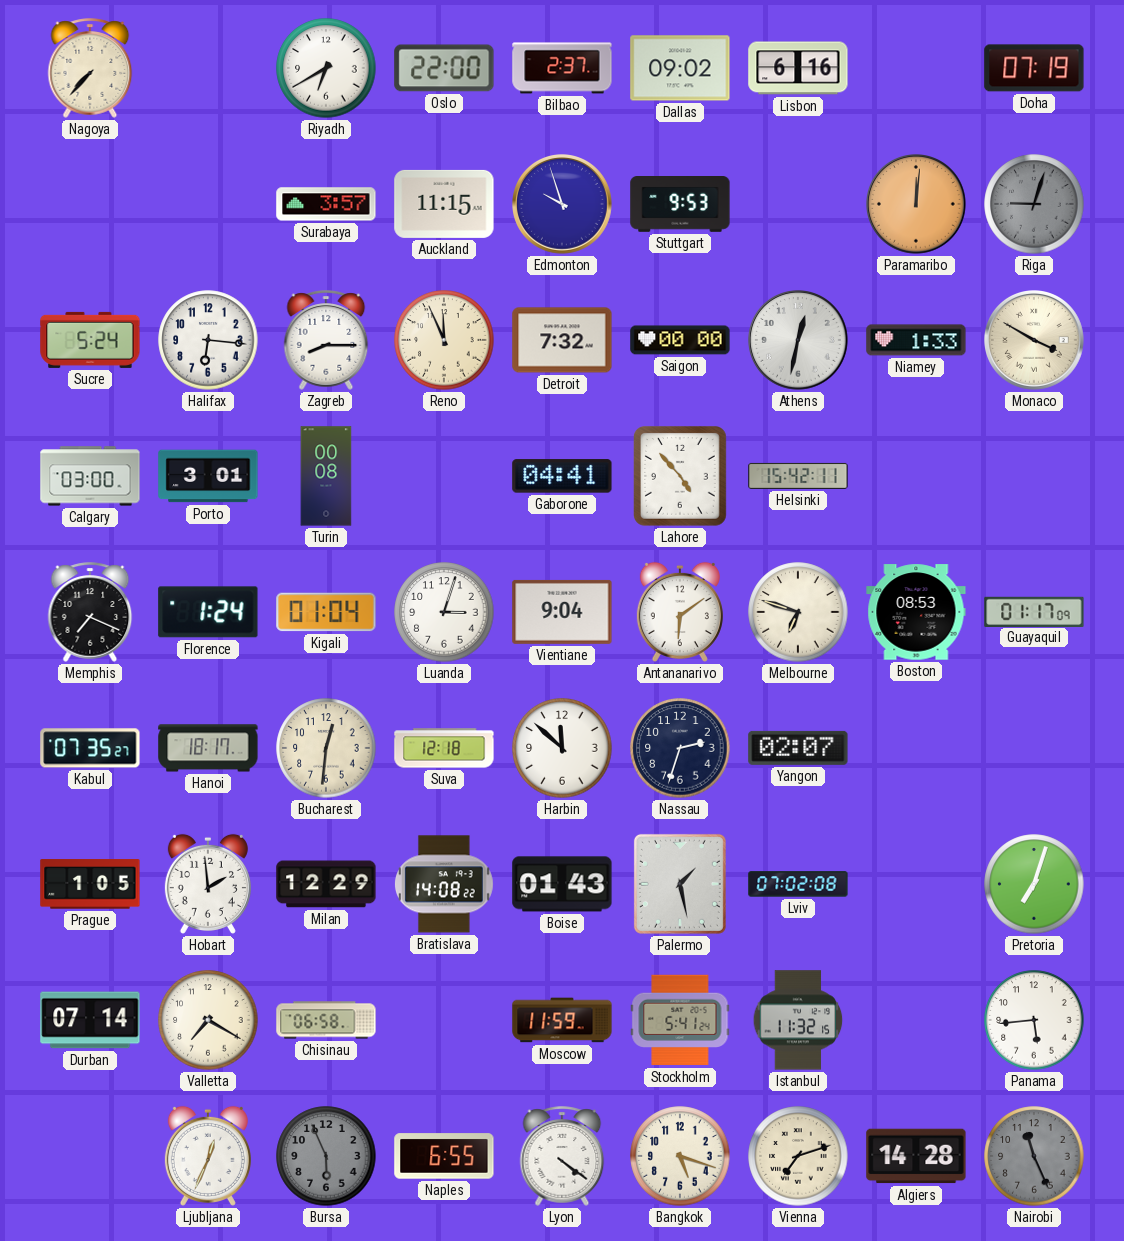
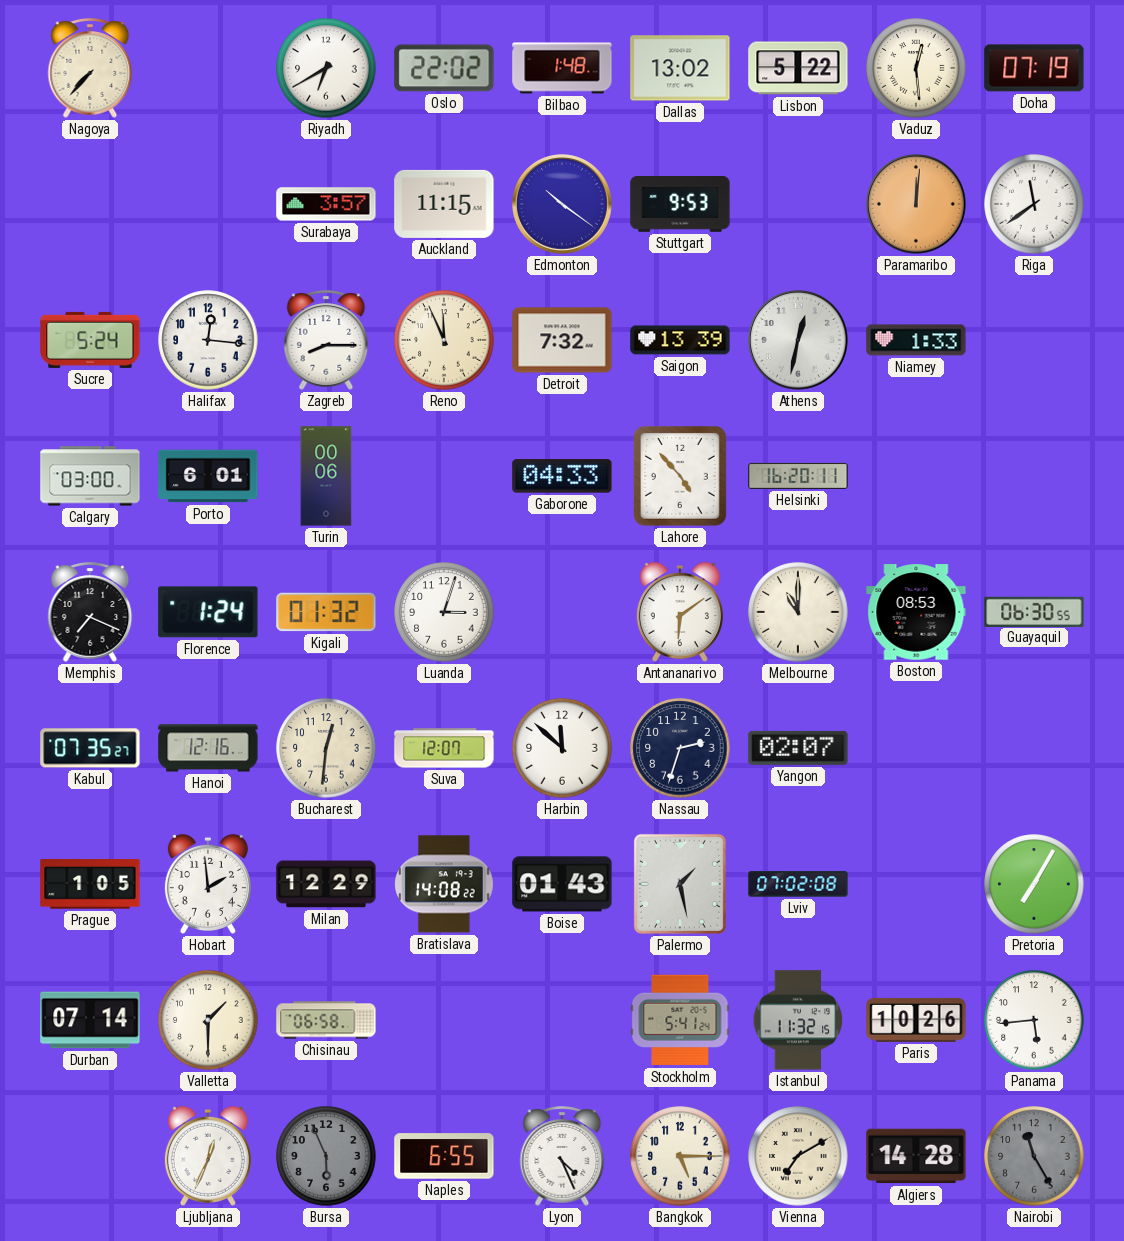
Oslo: 22:00 -> 22:02
Bilbao: 2:37 -> 1:48
Dallas: 09:02 -> 13:02
Lisbon: 6:16 -> 5:22
Vaduz: none -> 12:29
Edmonton: 9:57 -> 10:21
Riga: 9:03 -> 11:39
Riga dial: grey -> white
Halifax: 6:16 -> 12:16
Saigon: 00:00 -> 13:39
Monaco: 3:50 -> none
Porto: 3:01 -> 6:01
Turin: 00:08 -> 00:06
Gaborone: 04:41 -> 04:33
Helsinki: 15:42 -> 16:20
Kigali: 01:04 -> 01:32
Vientiane: 9:04 -> none
Melbourne: 6:48 -> 11:00
Guayaquil: 01:17 -> 06:30
Hanoi: 18:17 -> 12:16
Suva: 12:18 -> 12:07
Pretoria: 7:03 -> 7:05
Valletta: 7:20 -> 1:30
Moscow: 11:59 -> none
Paris: none -> 10:26
Lyon: 4:21 -> 4:26
Bangkok: 5:18 -> 5:15
Vienna: 7:12 -> 7:10
Nairobi: 11:26 -> 11:25
